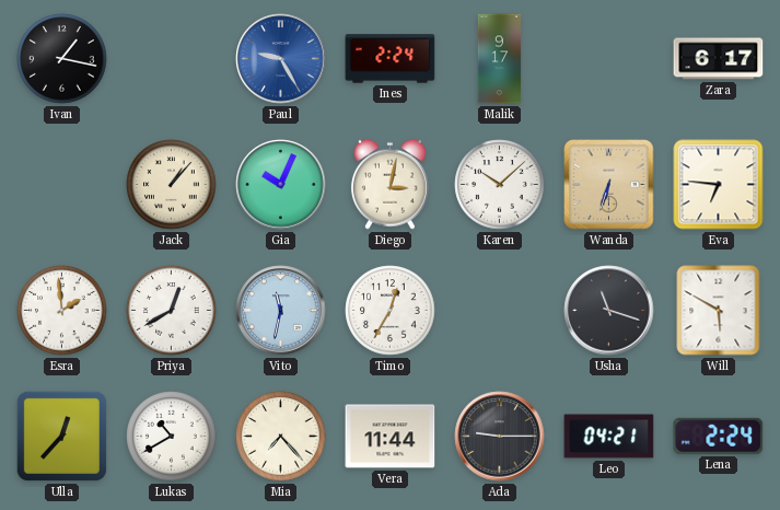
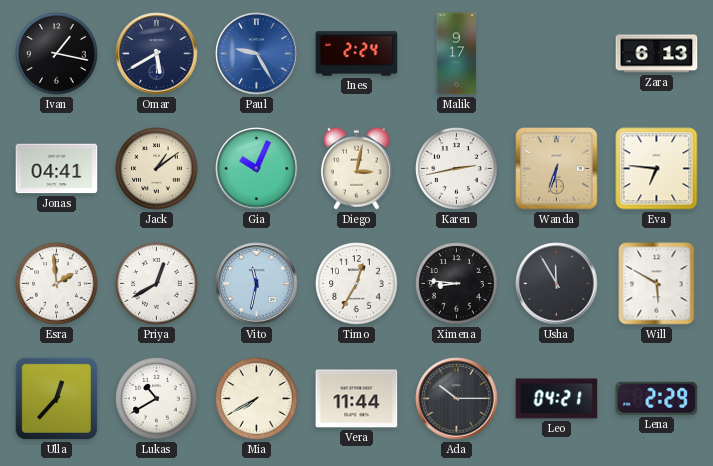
Omar: none -> 5:40
Zara: 6:17 -> 6:13
Jonas: none -> 04:41
Jack: 1:07 -> 1:09
Karen: 10:08 -> 2:43
Ximena: none -> 8:46
Usha: 11:18 -> 11:55
Mia: 7:23 -> 7:40
Ada: 9:15 -> 10:15
Lena: 2:24 -> 2:29
